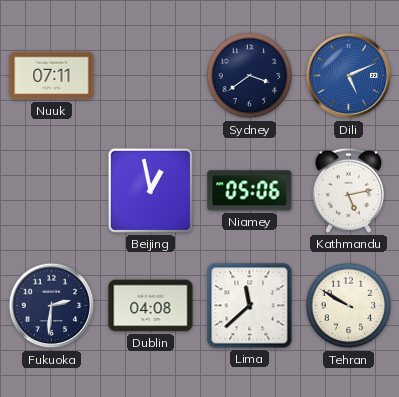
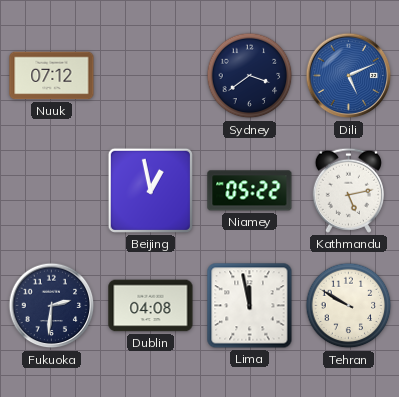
Nuuk: 07:11 -> 07:12
Niamey: 05:06 -> 05:22
Lima: 11:38 -> 11:58
